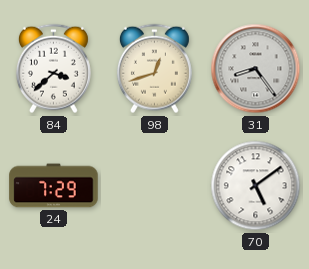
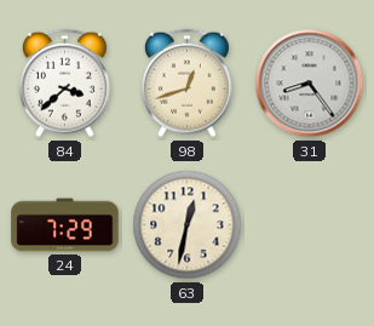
63: none -> 12:32
70: 5:09 -> none
